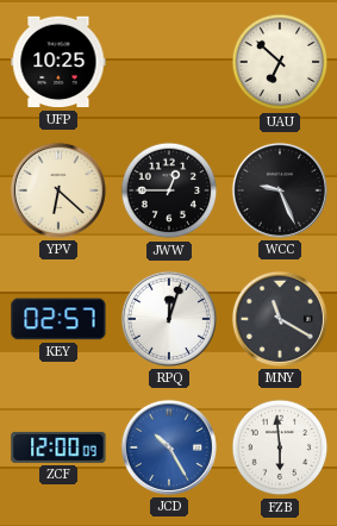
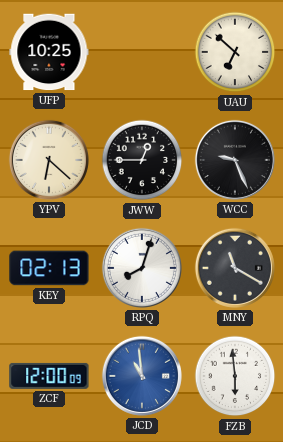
KEY: 02:57 -> 02:13
RPQ: 12:03 -> 8:03
JCD: 10:25 -> 10:59
